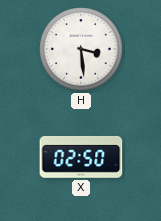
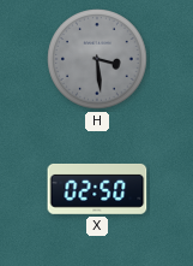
H dial: white -> grey
